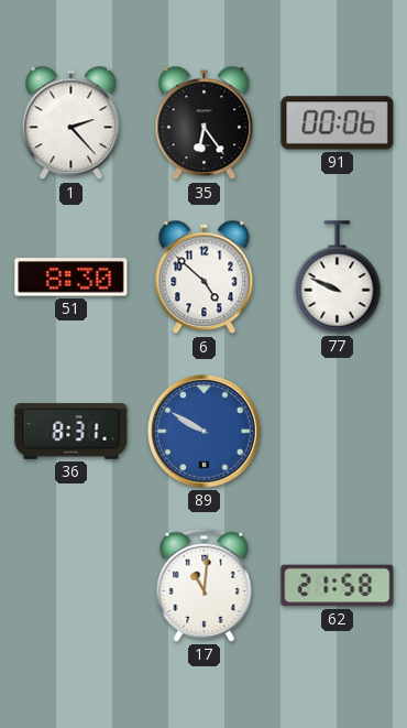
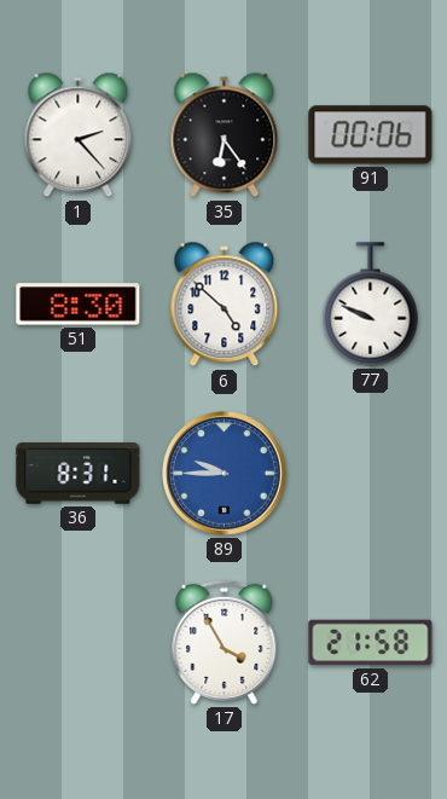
89: 9:50 -> 9:45
17: 11:01 -> 3:55
